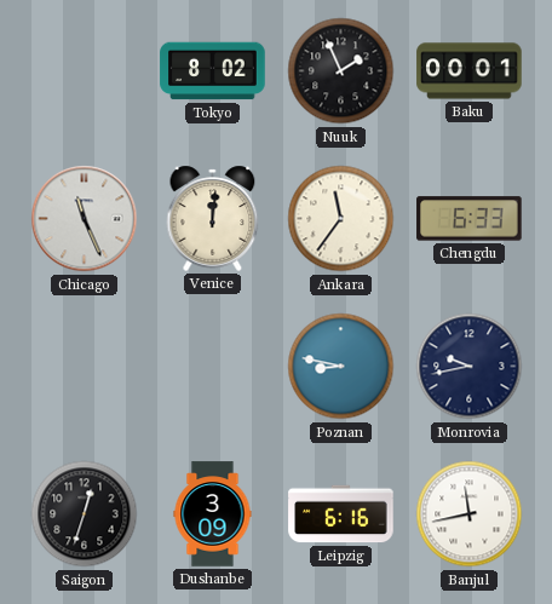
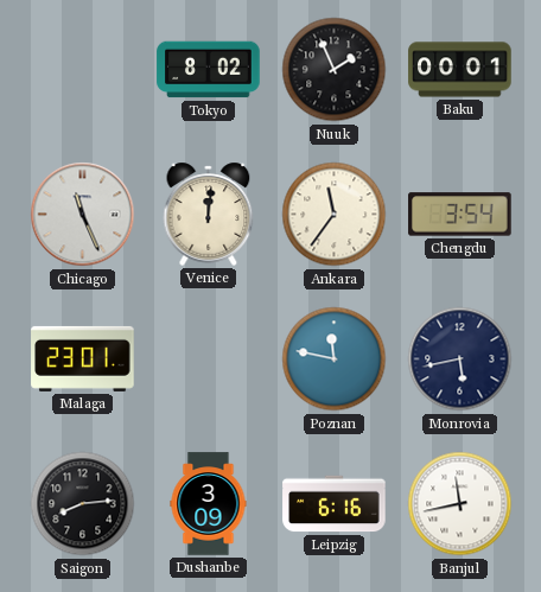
Chengdu: 6:33 -> 3:54
Malaga: none -> 23:01
Poznan: 8:47 -> 11:47
Monrovia: 9:43 -> 5:43
Saigon: 12:33 -> 8:14
